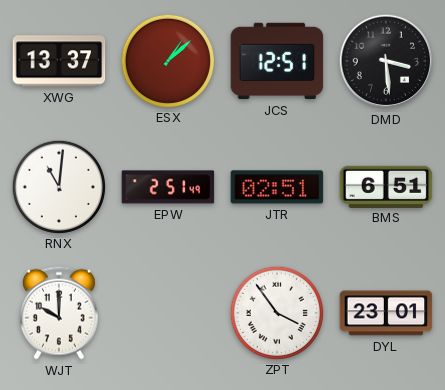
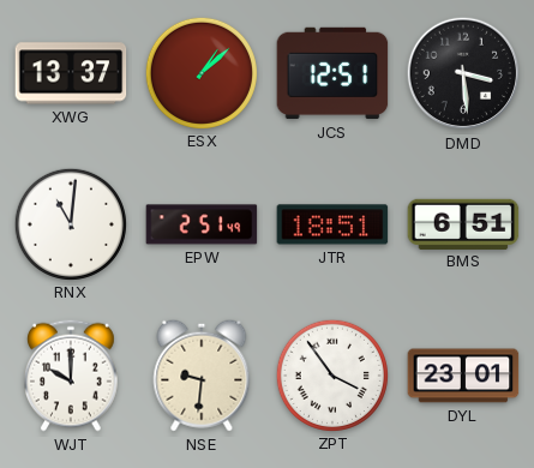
JTR: 02:51 -> 18:51
NSE: none -> 9:31
